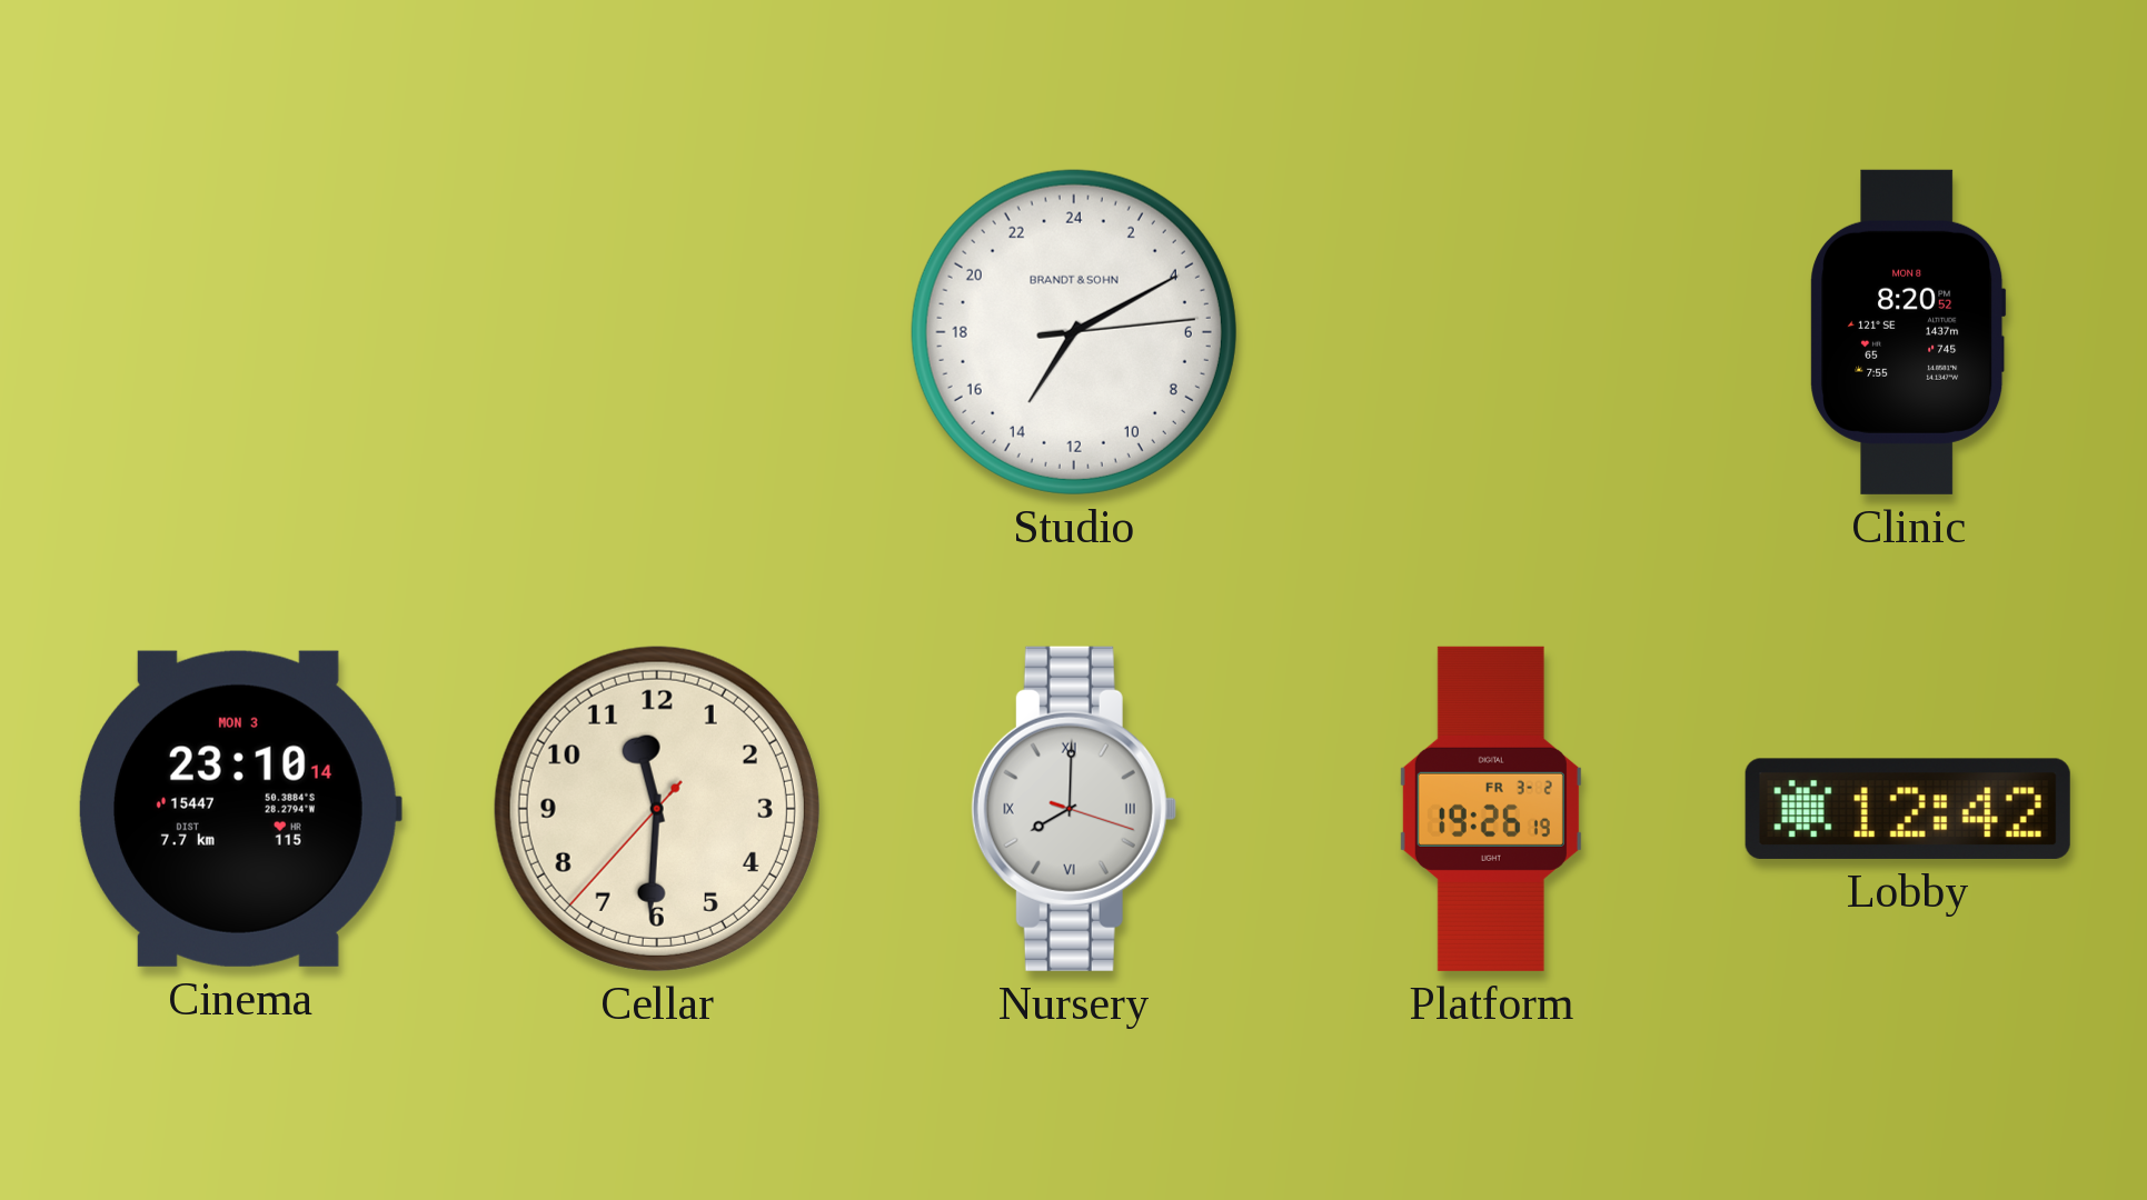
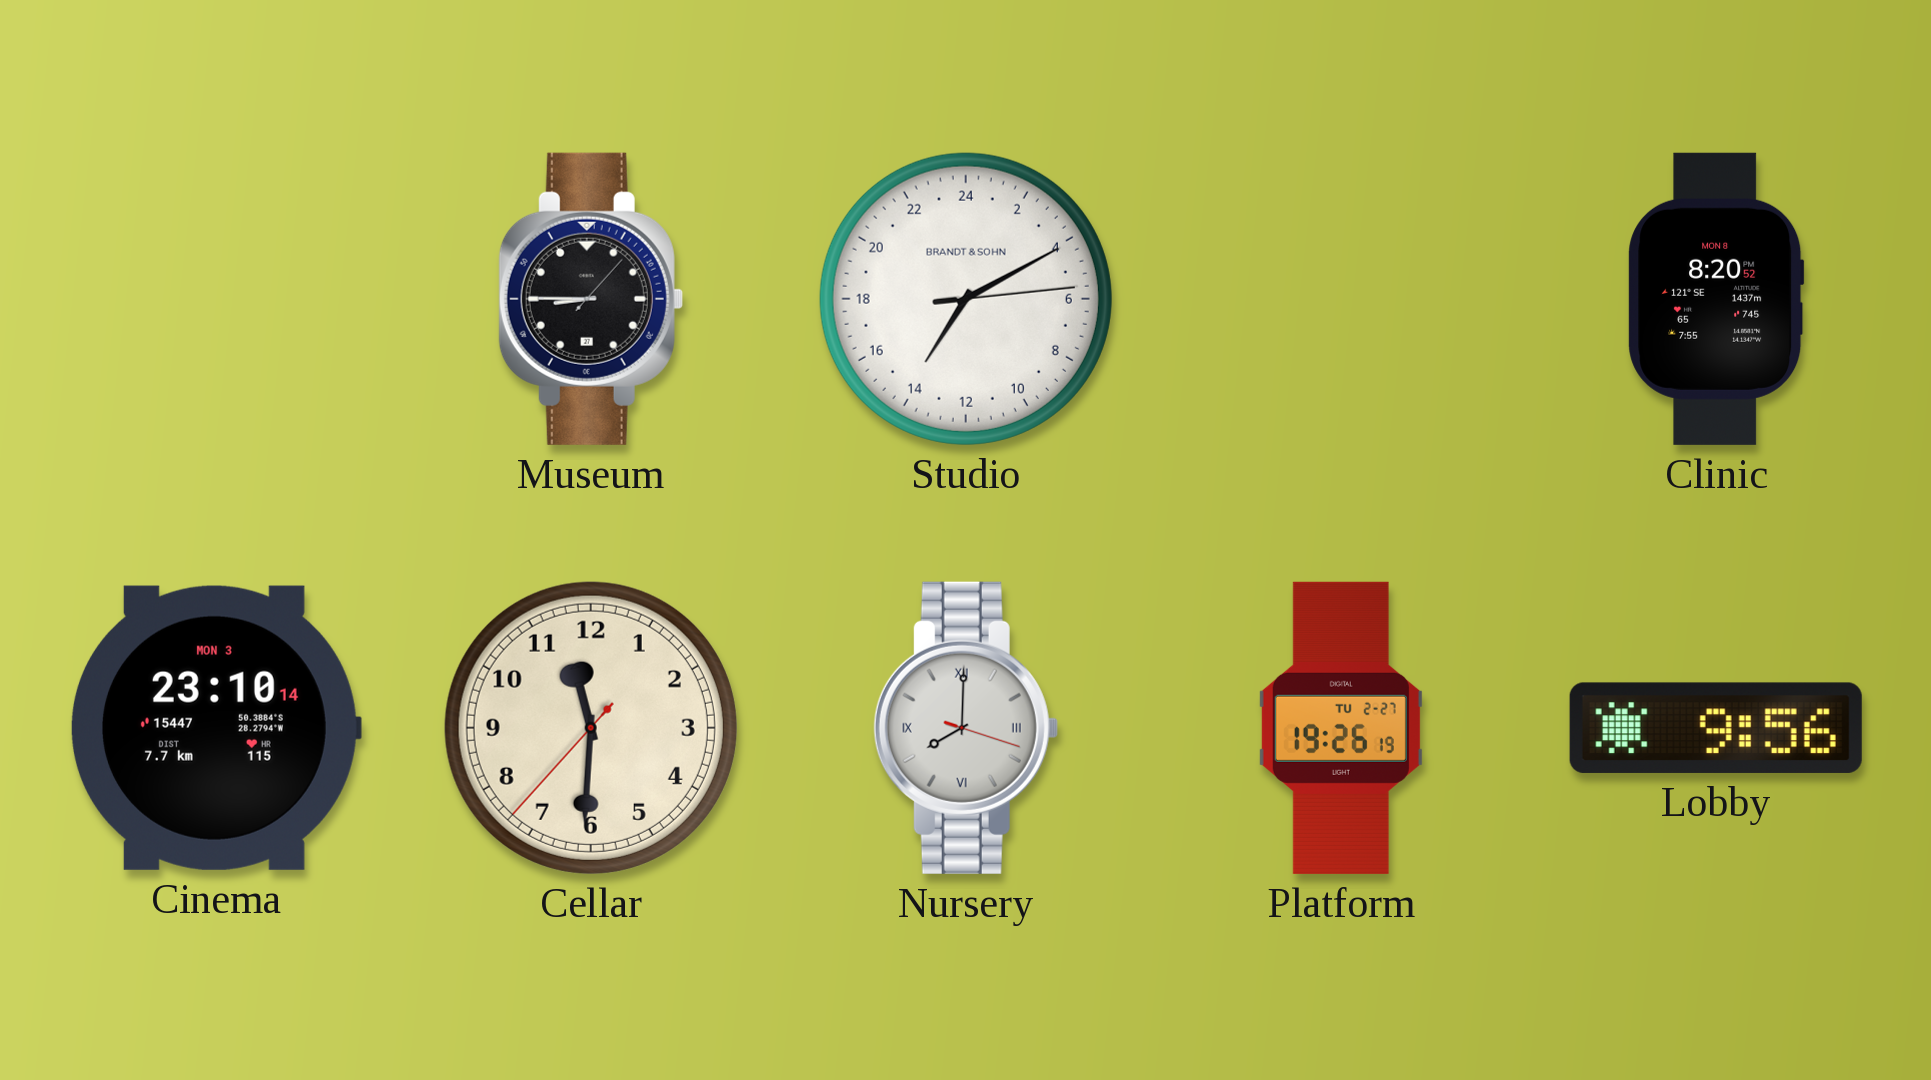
Museum: none -> 8:45
Platform date: FR 3-2 -> TU 2-27
Lobby: 12:42 -> 9:56
